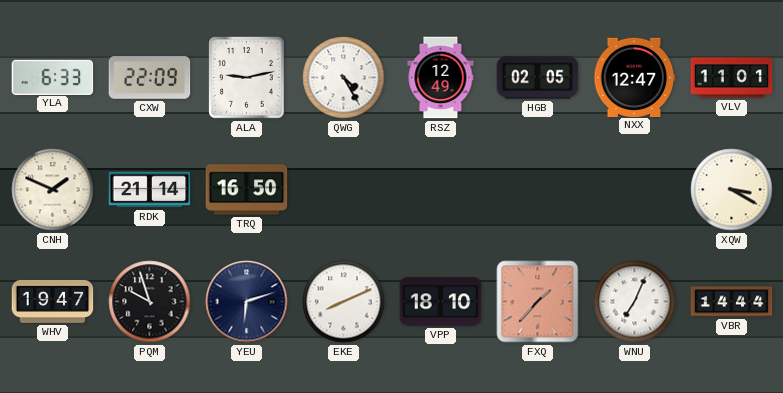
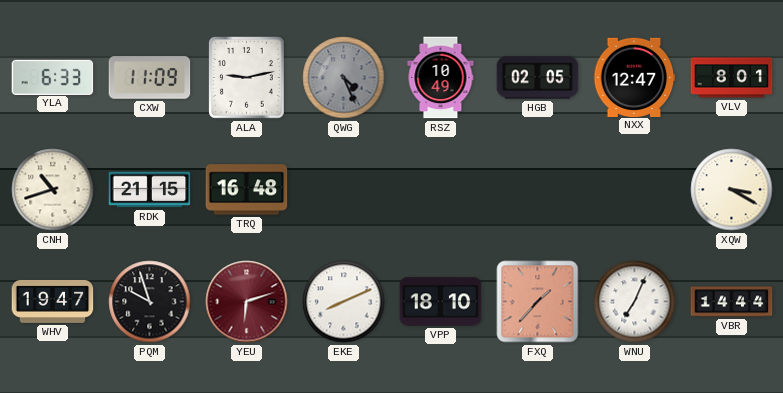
CXW: 22:09 -> 11:09
QWG: 4:25 -> 4:26
QWG dial: white -> grey
RSZ: 12:49 -> 10:49
VLV: 11:01 -> 8:01
CNH: 1:49 -> 10:42
RDK: 21:14 -> 21:15
TRQ: 16:50 -> 16:48
YEU dial: navy -> burgundy
